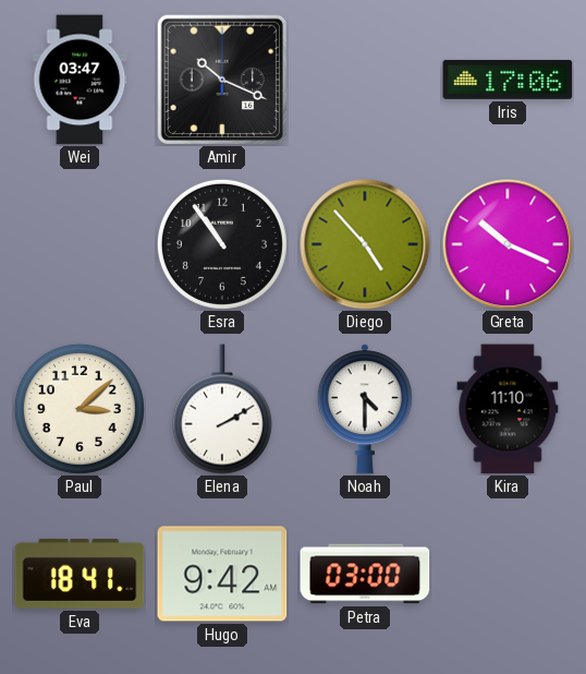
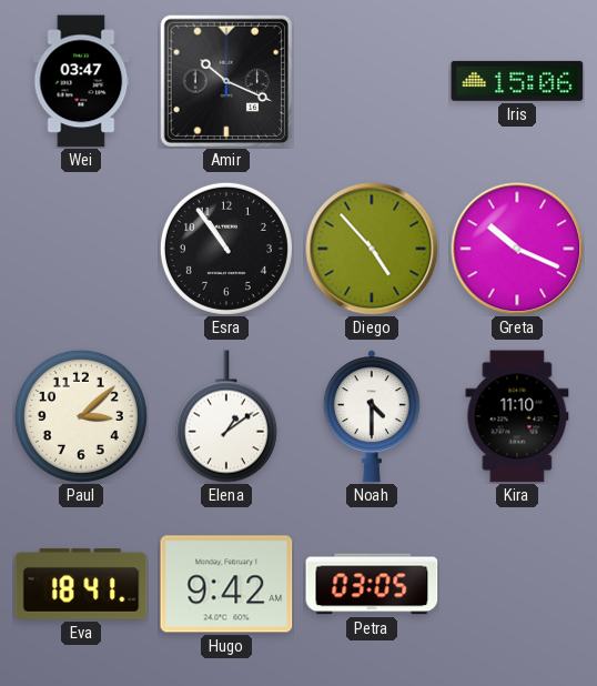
Iris: 17:06 -> 15:06
Elena: 2:10 -> 1:09
Petra: 03:00 -> 03:05
